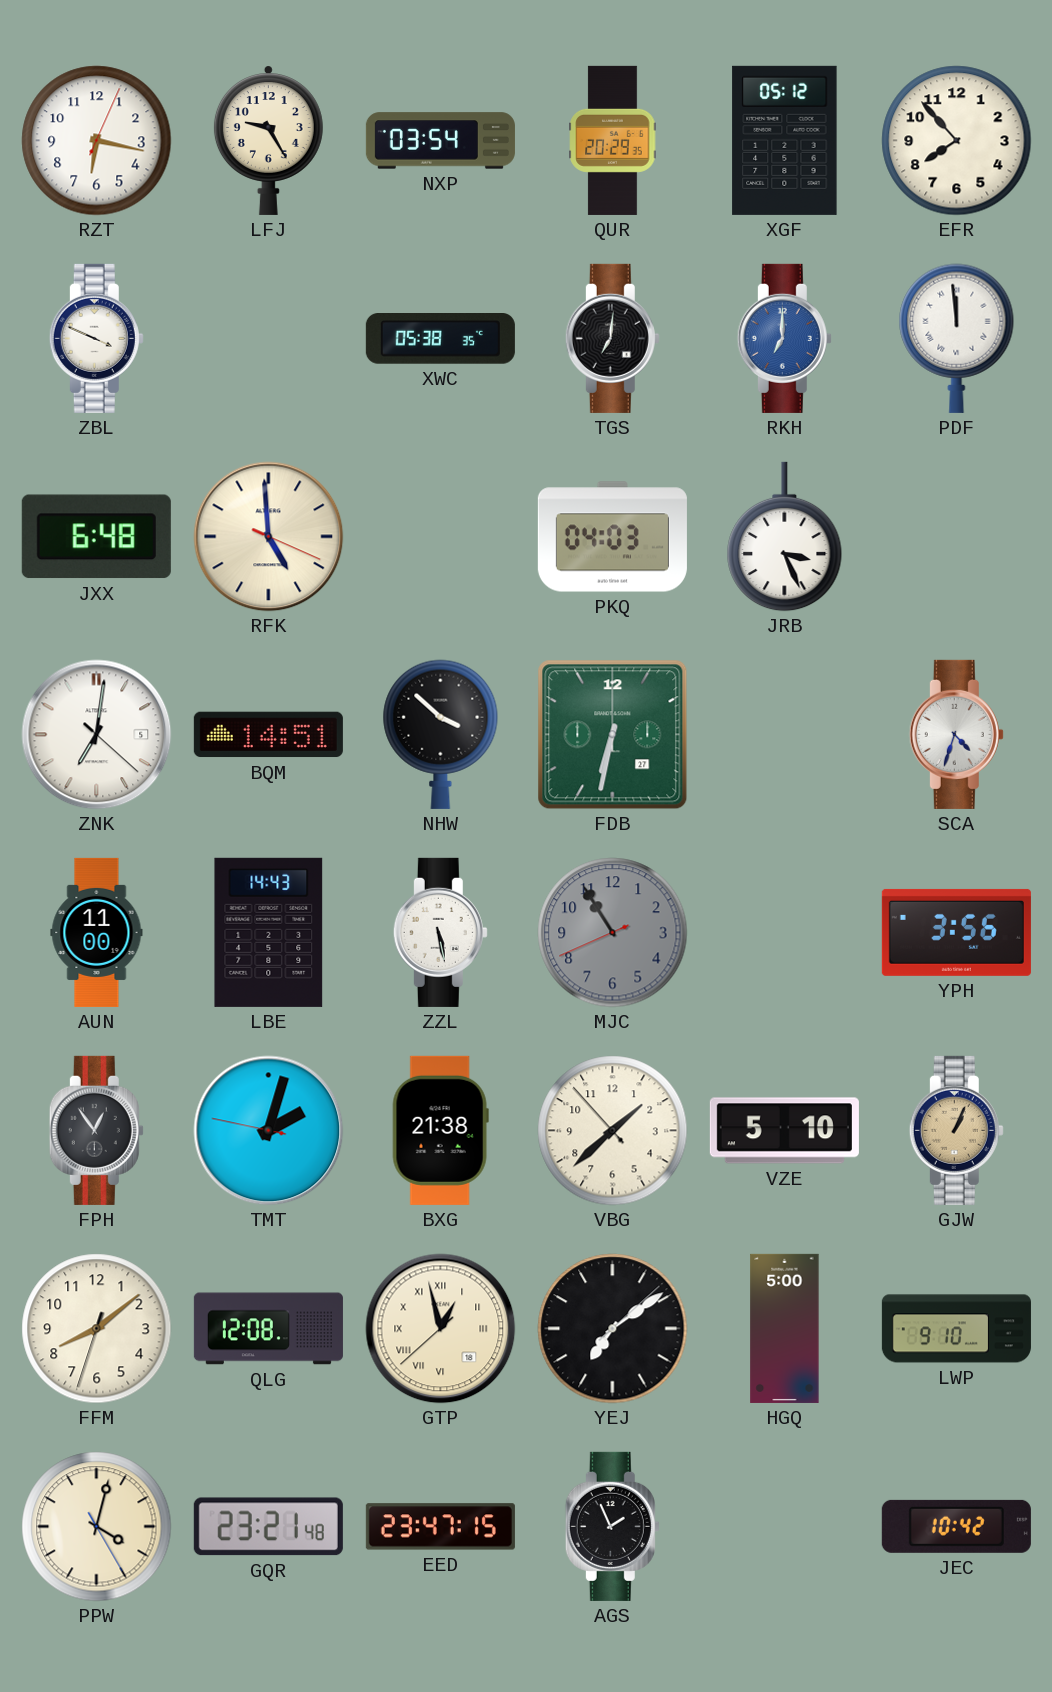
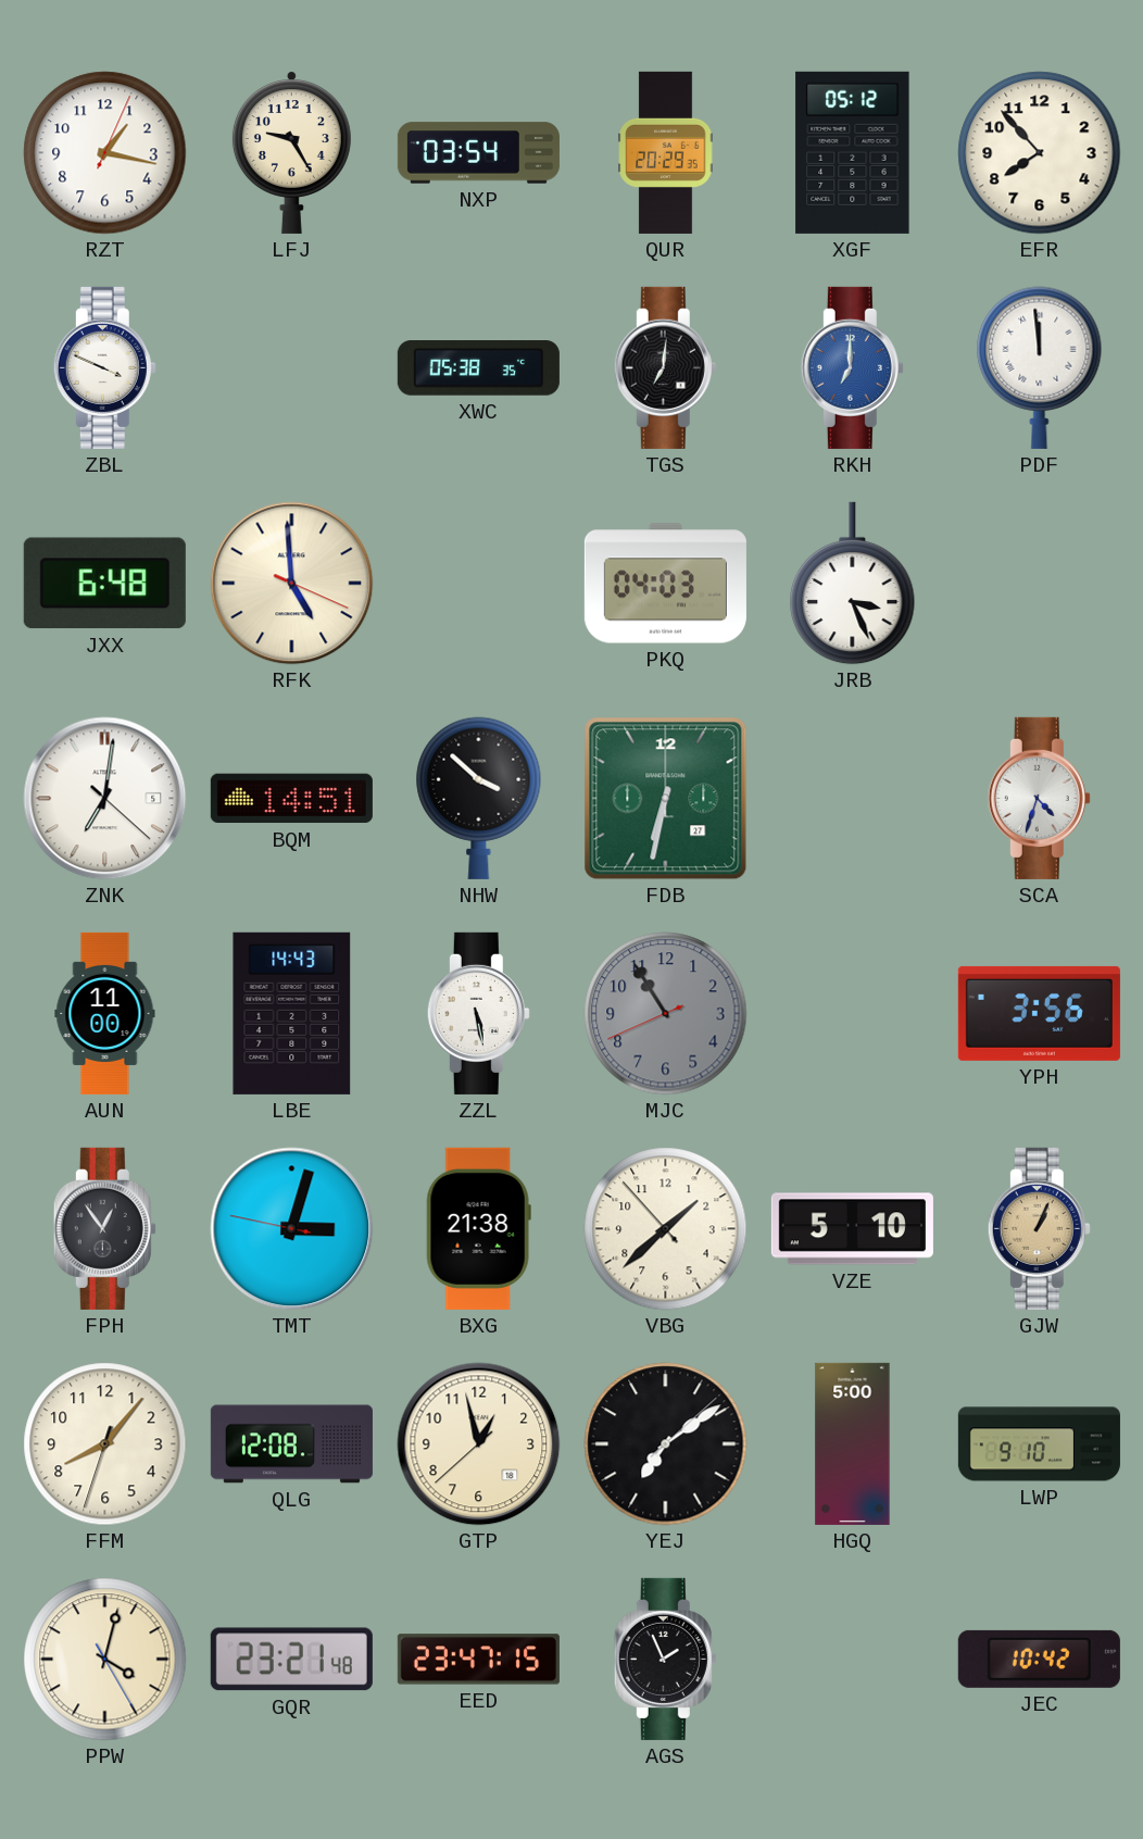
RZT: 6:17 -> 1:17
TMT: 2:02 -> 3:02
FFM: 8:08 -> 8:06
GTP numerals: Roman -> Arabic
